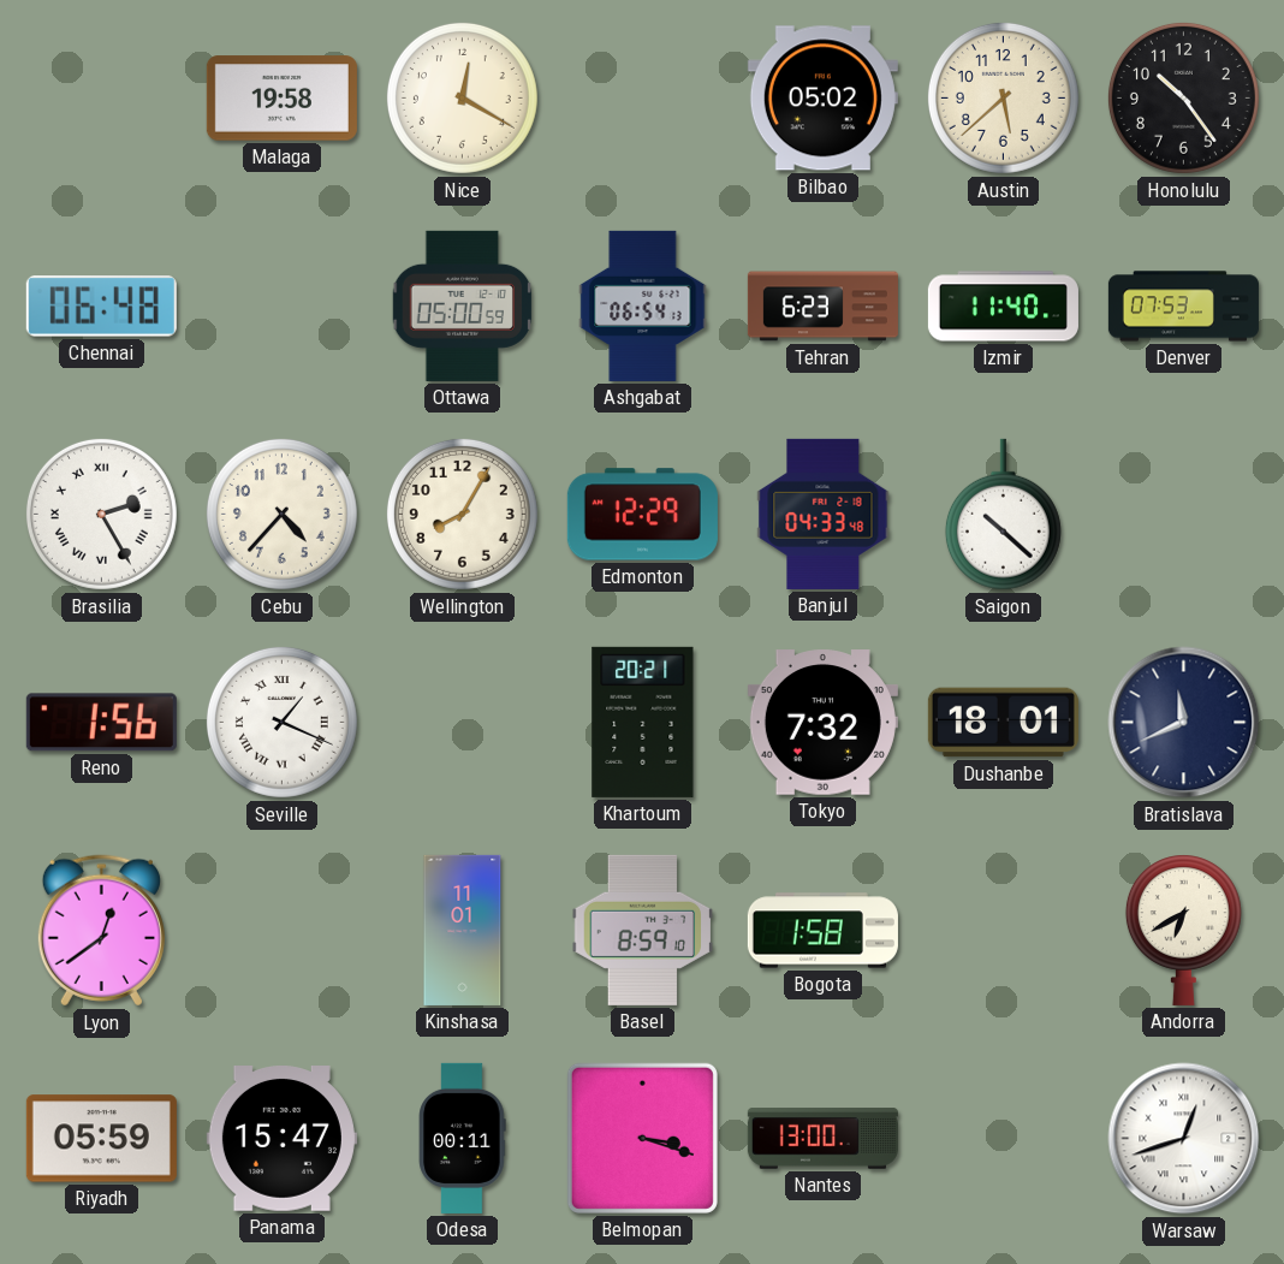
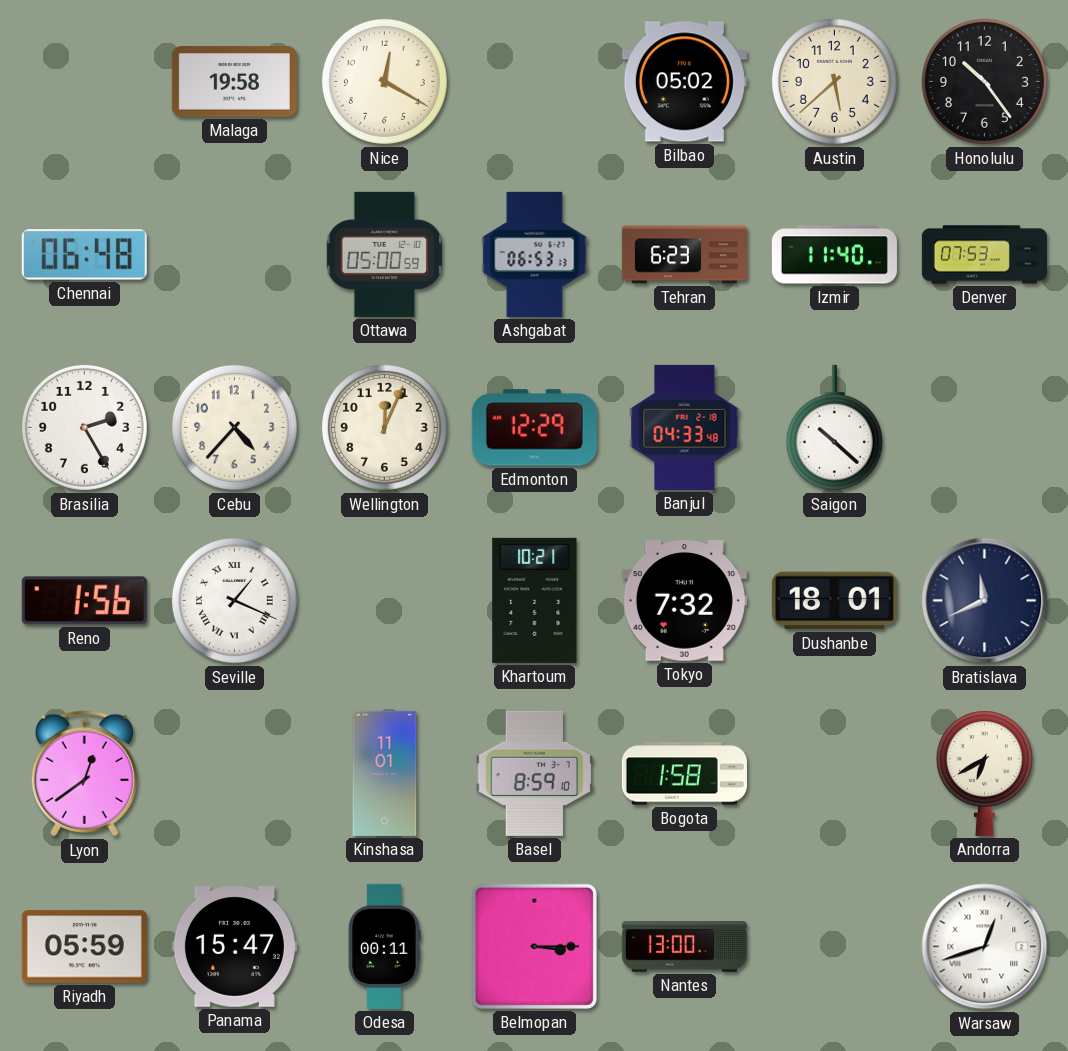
Ashgabat: 06:54 -> 06:53
Brasilia numerals: Roman -> Arabic
Wellington: 8:05 -> 12:04
Khartoum: 20:21 -> 10:21
Belmopan: 3:18 -> 3:15
